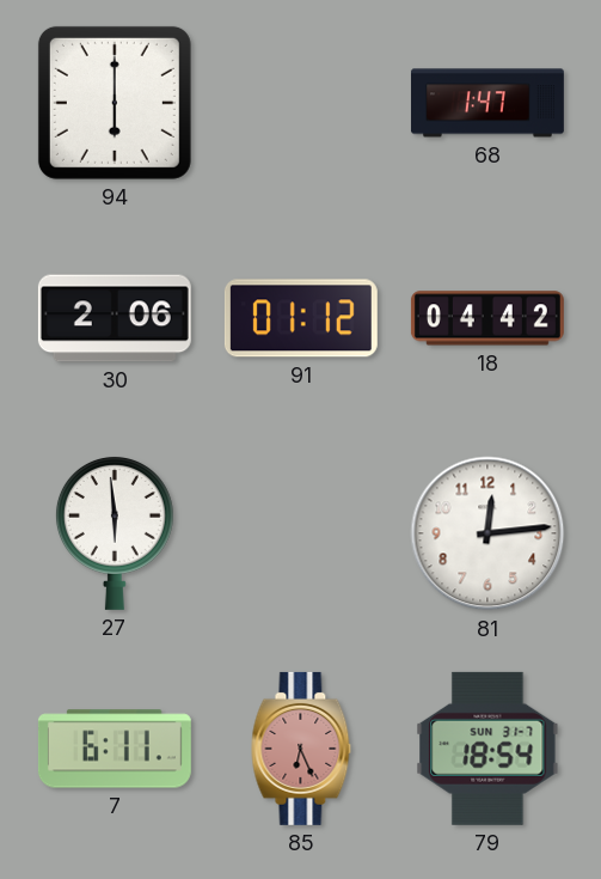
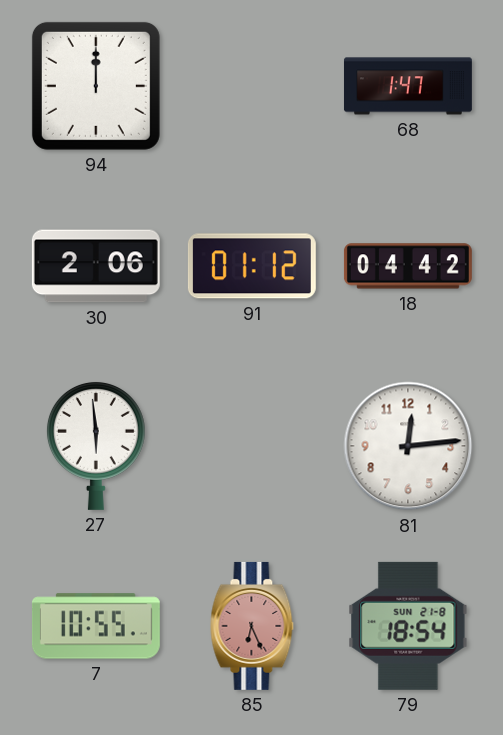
94: 6:00 -> 12:00
7: 6:11 -> 10:55
79 date: SUN 31-7 -> SUN 21-8
